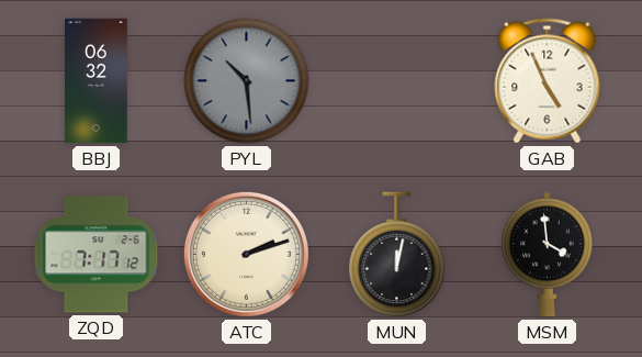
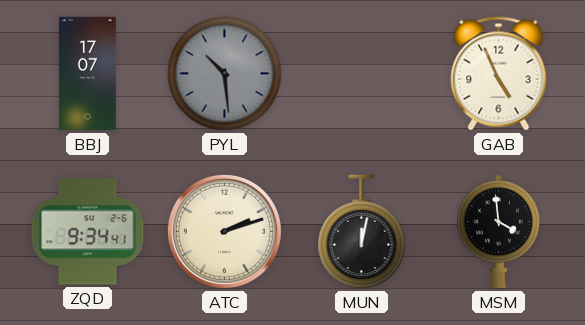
BBJ: 06:32 -> 17:07
ZQD: 7:17 -> 9:34
